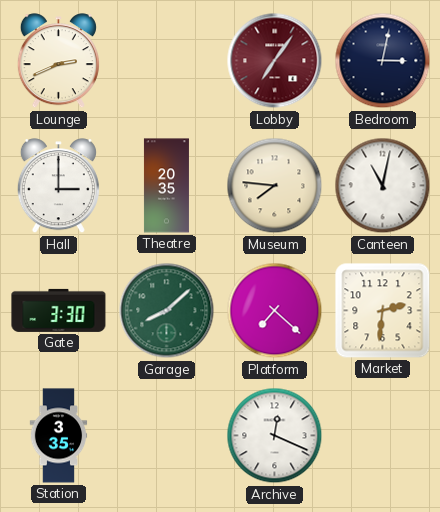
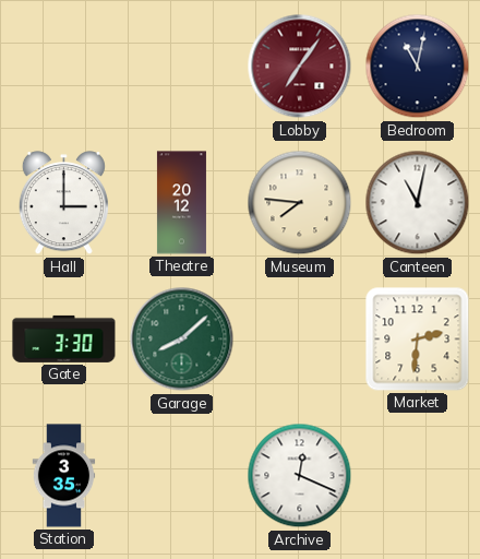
Lounge: 2:41 -> none
Bedroom: 3:02 -> 11:02
Theatre: 20:35 -> 20:12
Platform: 7:22 -> none
